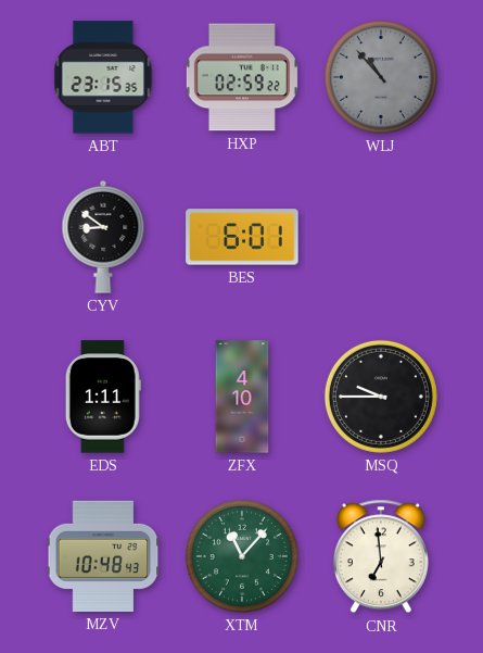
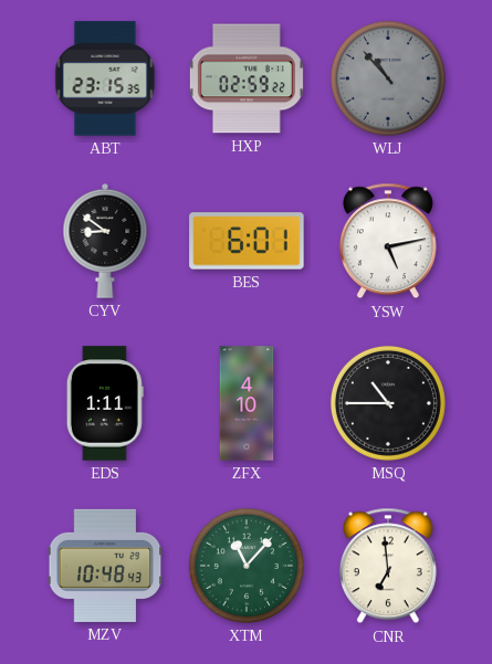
YSW: none -> 5:13
MSQ: 9:45 -> 10:45
